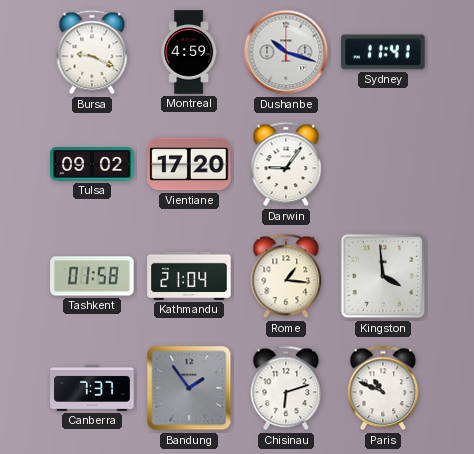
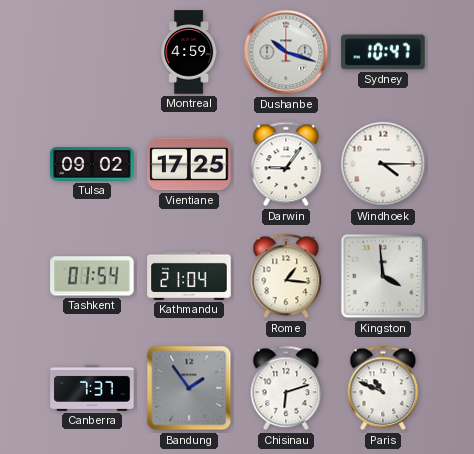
Bursa: 9:19 -> none
Sydney: 11:41 -> 10:47
Vientiane: 17:20 -> 17:25
Windhoek: none -> 4:15
Tashkent: 01:58 -> 01:54
